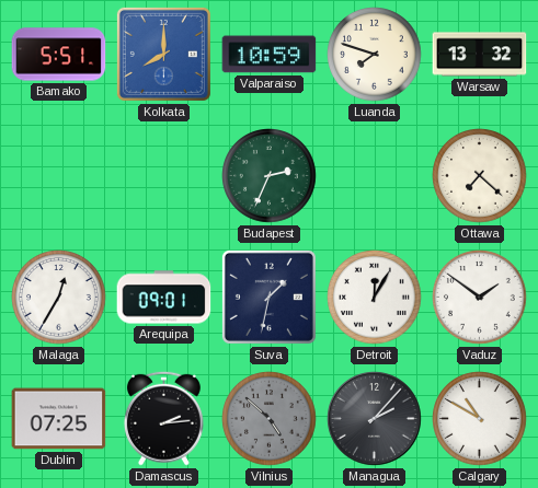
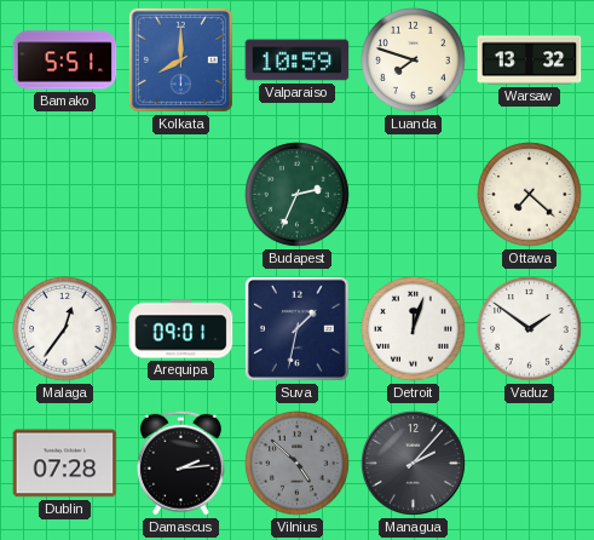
Malaga: 12:35 -> 12:36
Detroit: 12:05 -> 12:03
Dublin: 07:25 -> 07:28
Calgary: 10:50 -> none
